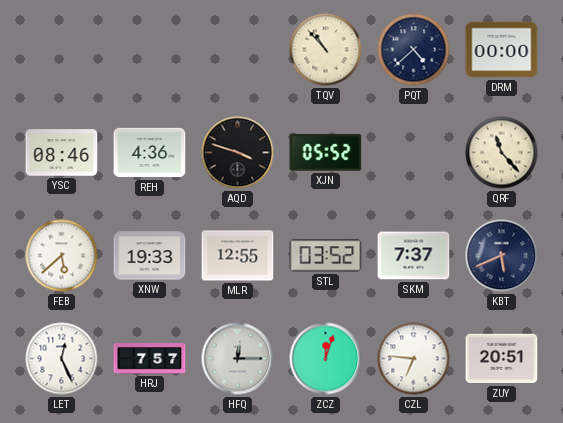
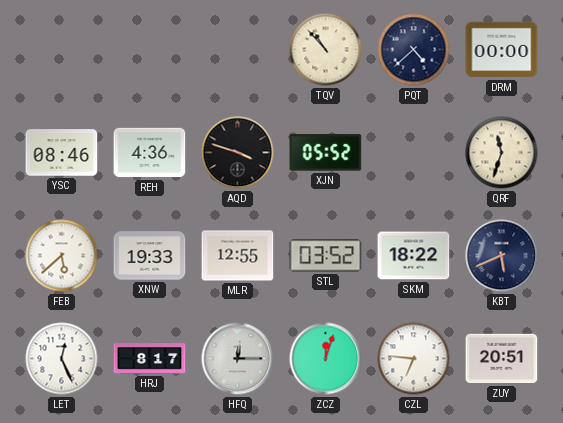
QRF: 11:23 -> 11:33
SKM: 7:37 -> 18:22
HRJ: 7:57 -> 8:17
